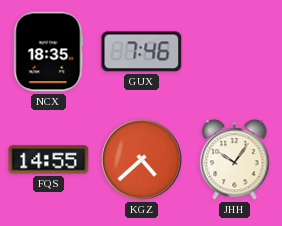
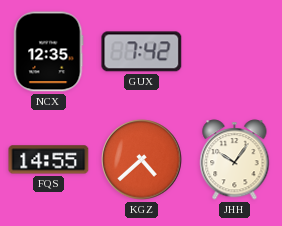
NCX: 18:35 -> 12:35
GUX: 7:46 -> 7:42
